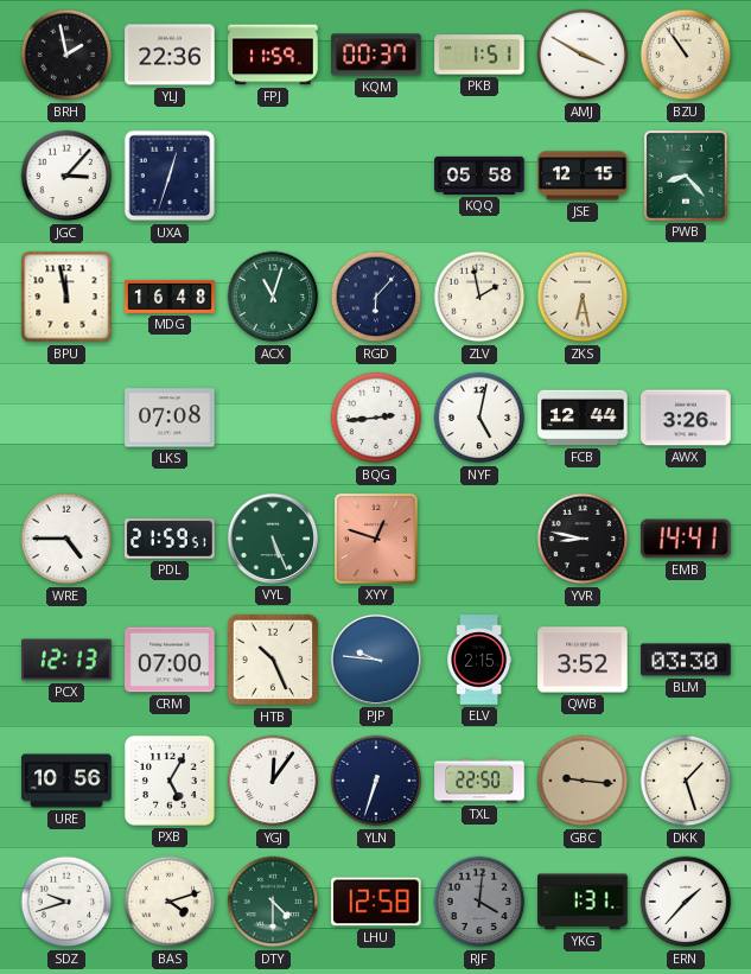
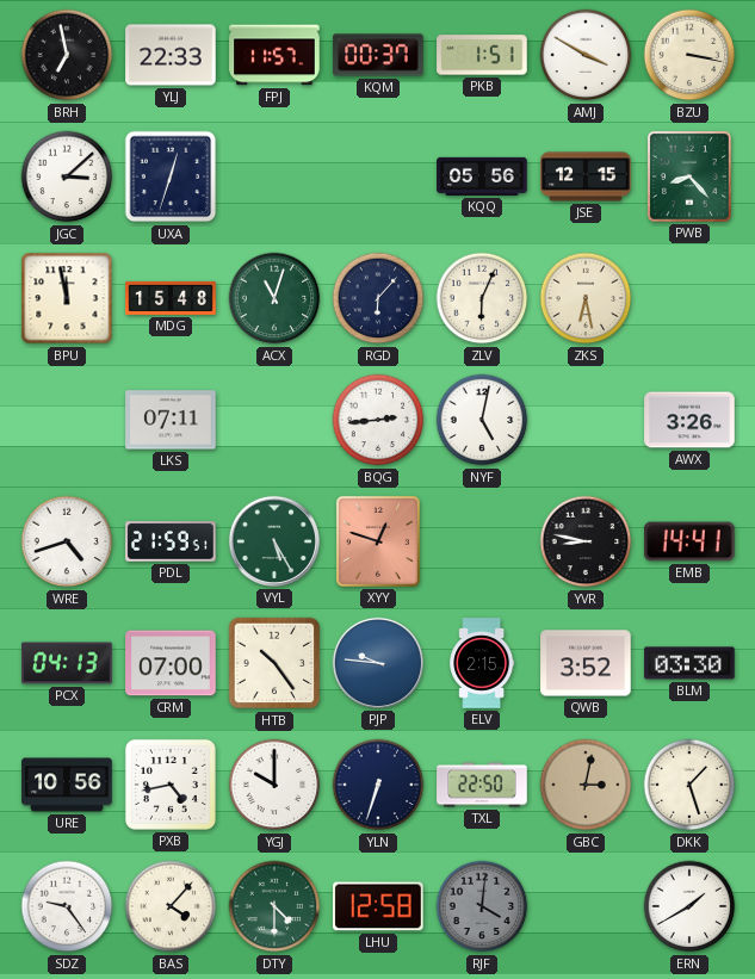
BRH: 1:58 -> 6:58
YLJ: 22:36 -> 22:33
FPJ: 11:59 -> 11:57
BZU: 10:54 -> 3:17
JGC: 3:07 -> 3:08
KQQ: 05:58 -> 05:56
MDG: 16:48 -> 15:48
ZLV: 1:58 -> 6:04
LKS: 07:08 -> 07:11
FCB: 12:44 -> none
WRE: 4:45 -> 4:42
VYL: 5:26 -> 5:25
PCX: 12:13 -> 04:13
HTB: 10:26 -> 10:24
PXB: 5:05 -> 4:43
YGJ: 12:06 -> 10:00
GBC: 9:16 -> 3:02
SDZ: 9:42 -> 9:24
BAS: 4:12 -> 4:07
YKG: 1:31 -> none
ERN: 1:37 -> 1:40
